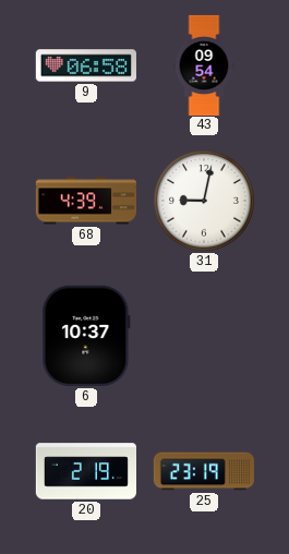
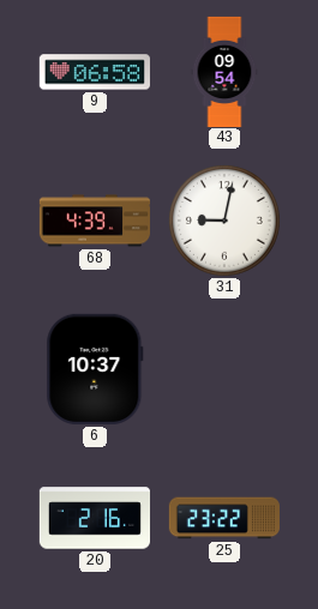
20: 2:19 -> 2:16
25: 23:19 -> 23:22
